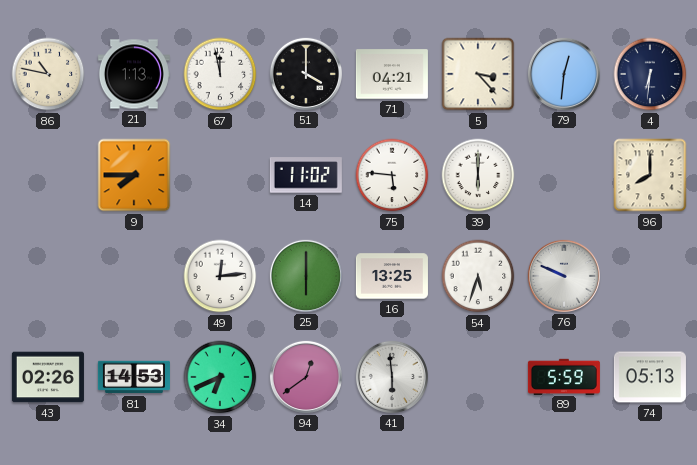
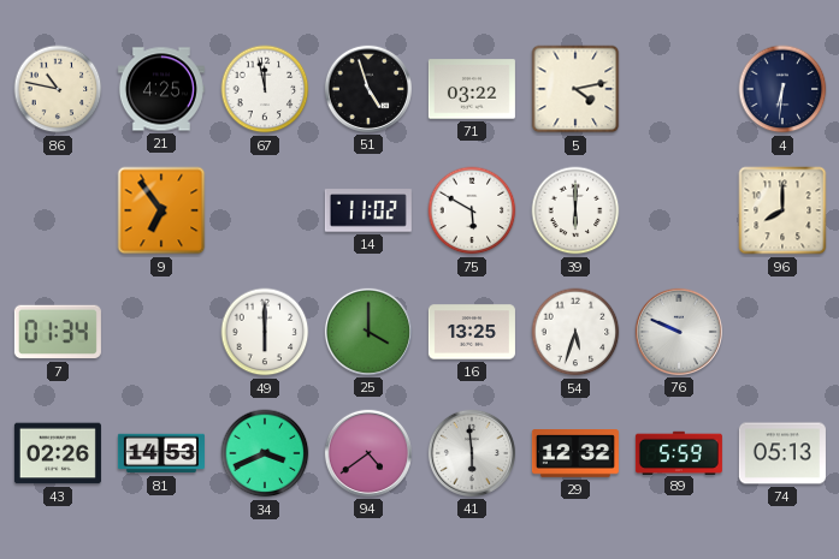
21: 1:13 -> 4:25
51: 4:00 -> 4:57
71: 04:21 -> 03:22
5: 3:23 -> 4:13
79: 12:31 -> none
9: 7:45 -> 6:54
75: 5:46 -> 5:50
7: none -> 01:34
49: 12:14 -> 6:00
25: 6:00 -> 4:00
34: 6:41 -> 3:41
94: 12:39 -> 4:39
29: none -> 12:32
